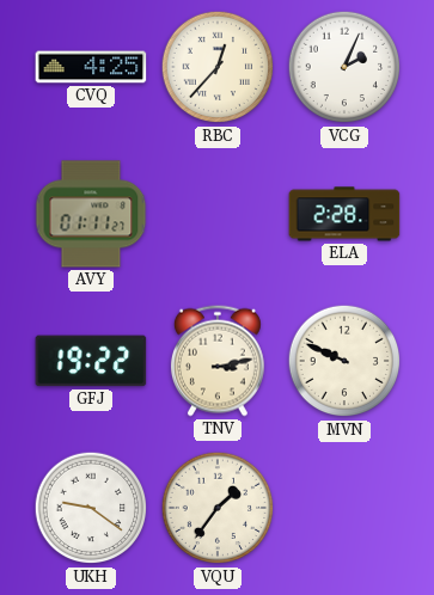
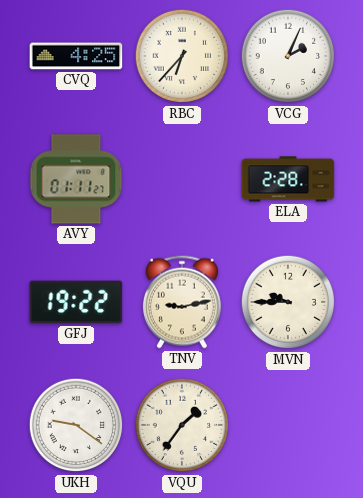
RBC: 12:37 -> 6:37
TNV: 3:13 -> 9:13
MVN: 9:49 -> 9:45
